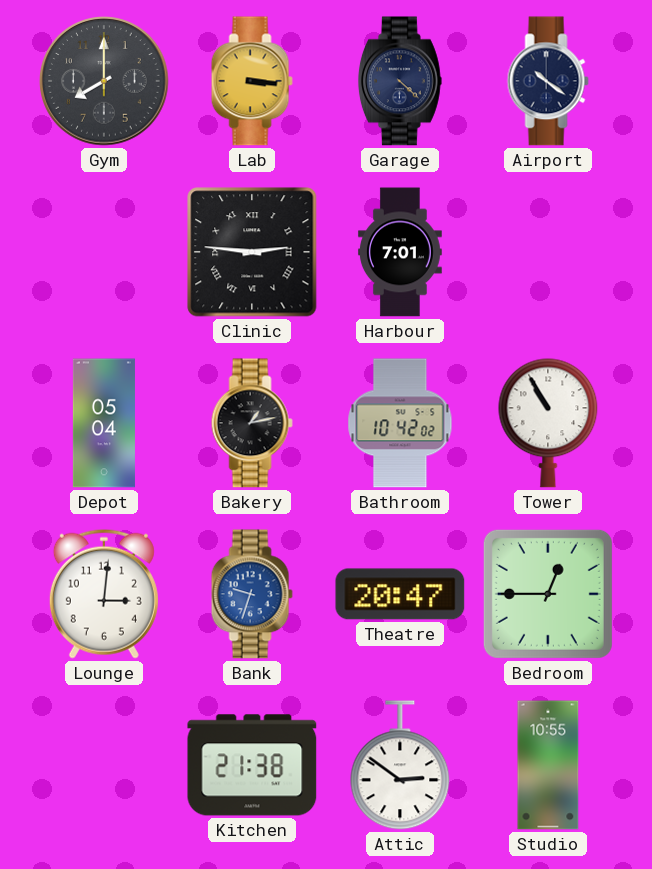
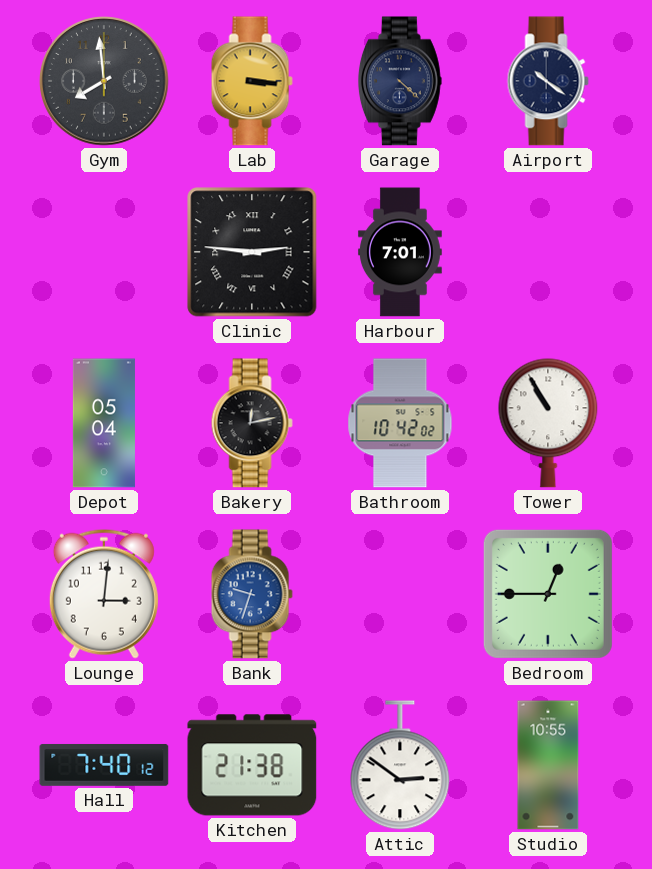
Gym: 8:00 -> 7:59
Bakery: 1:13 -> 12:13
Theatre: 20:47 -> none
Hall: none -> 7:40
